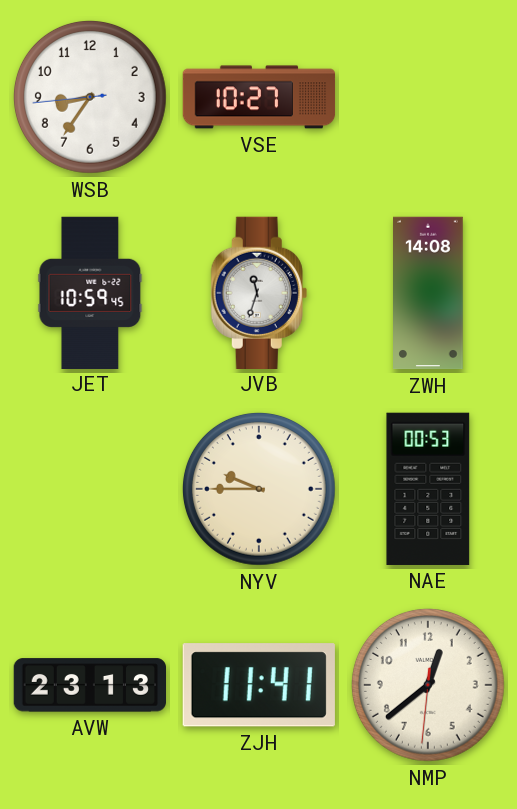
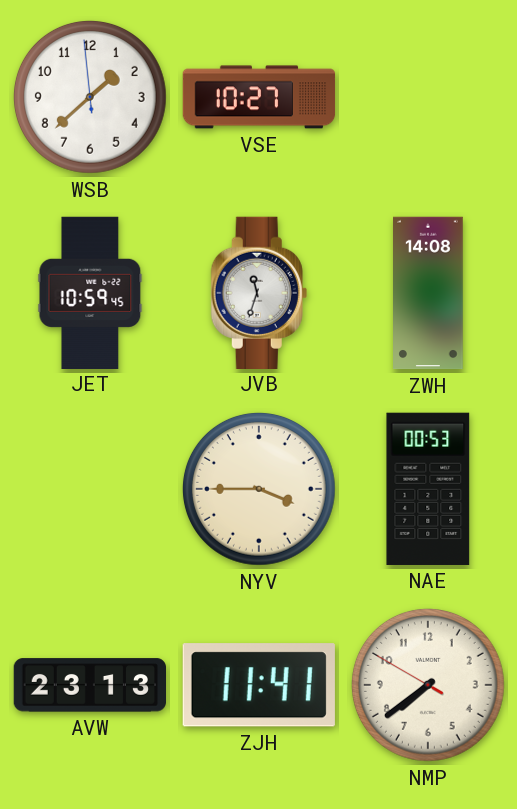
WSB: 8:35 -> 1:37
NYV: 9:45 -> 3:45
NMP: 12:38 -> 7:38
